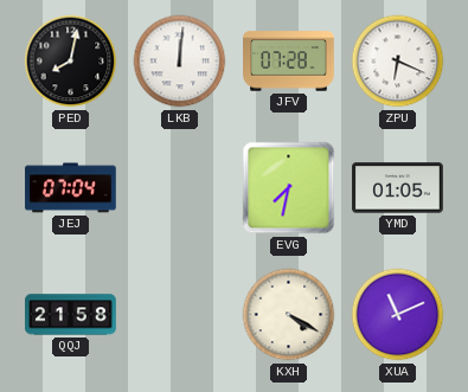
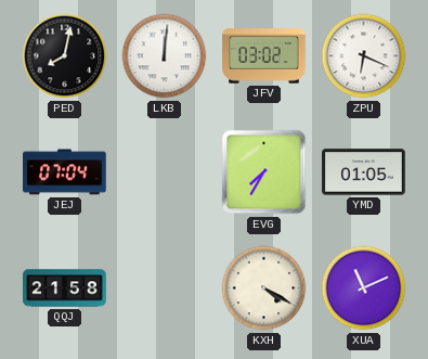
JFV: 07:28 -> 03:02
EVG: 7:32 -> 7:35
